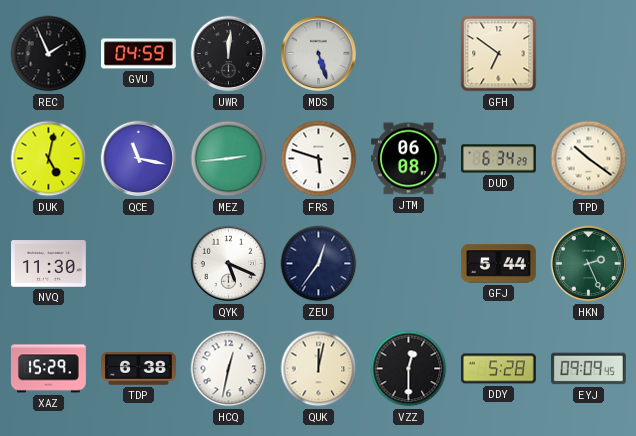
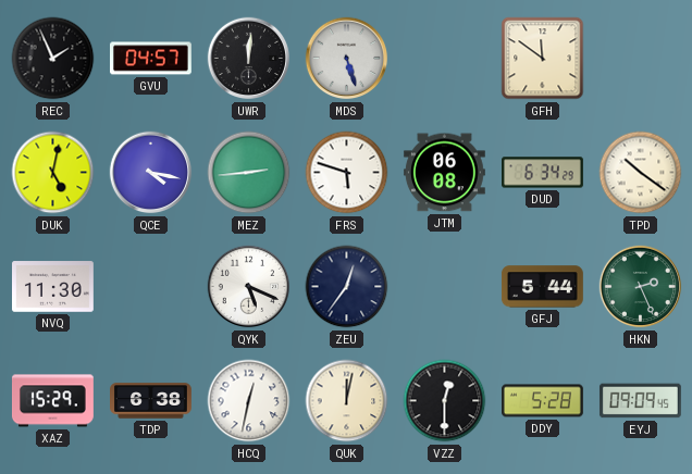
GVU: 04:59 -> 04:57
GFH: 6:51 -> 11:51
QCE: 11:17 -> 4:17
